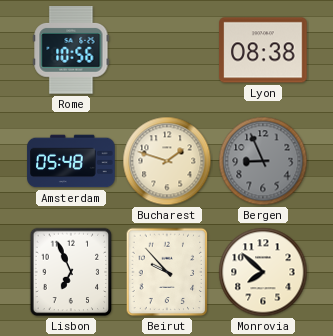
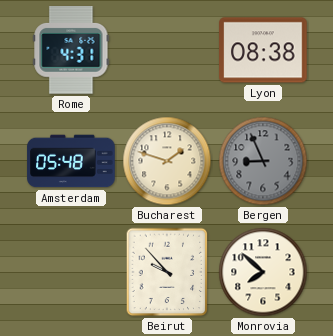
Rome: 10:56 -> 4:31
Lisbon: 6:56 -> none
